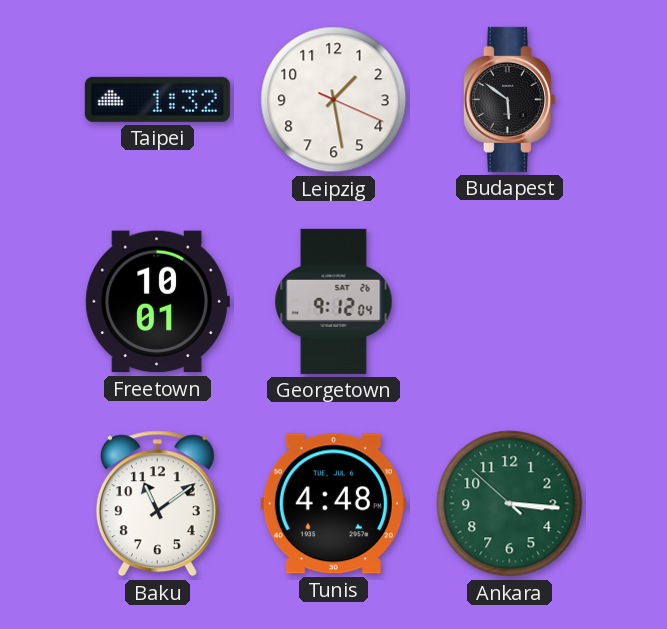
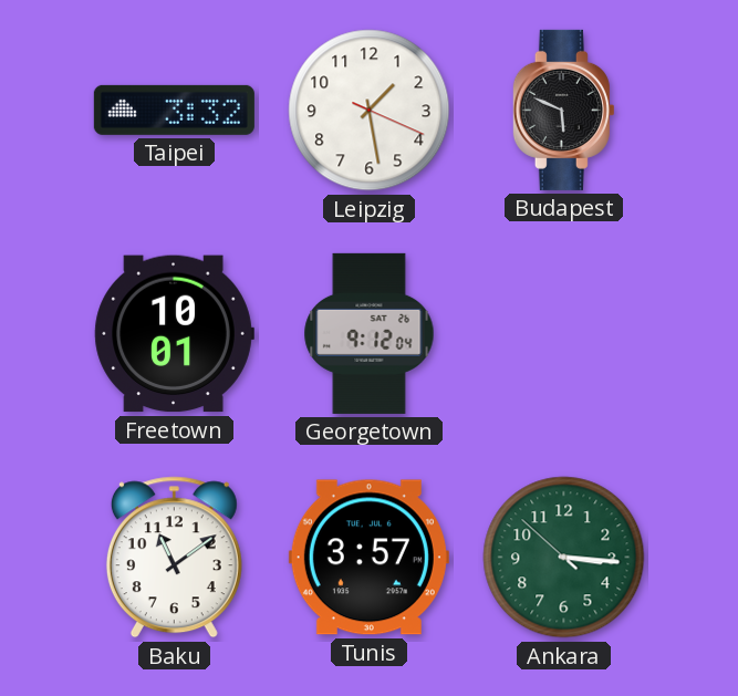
Taipei: 1:32 -> 3:32
Budapest: 5:51 -> 5:49
Tunis: 4:48 -> 3:57
